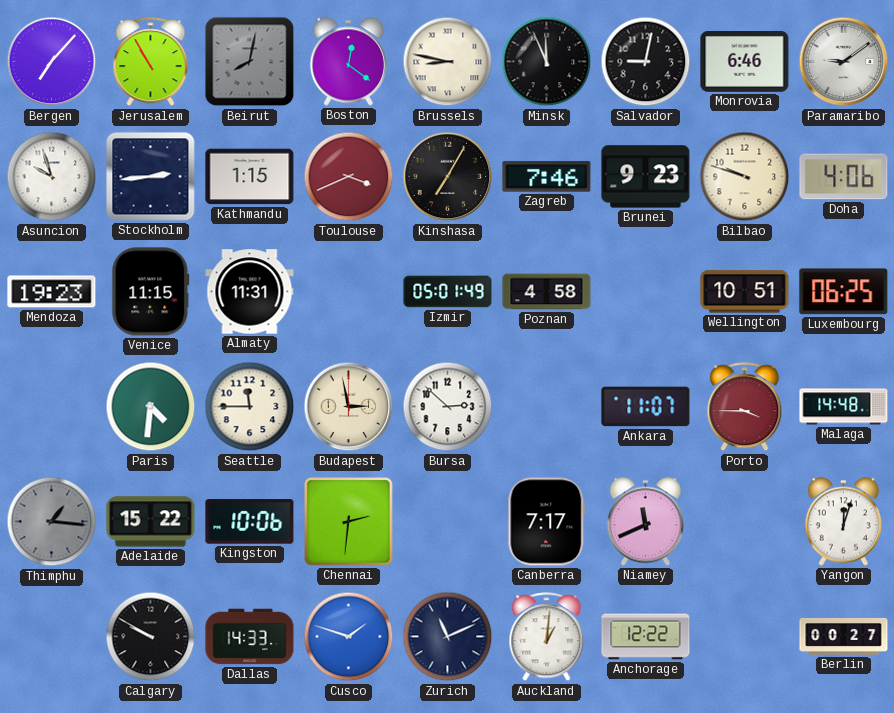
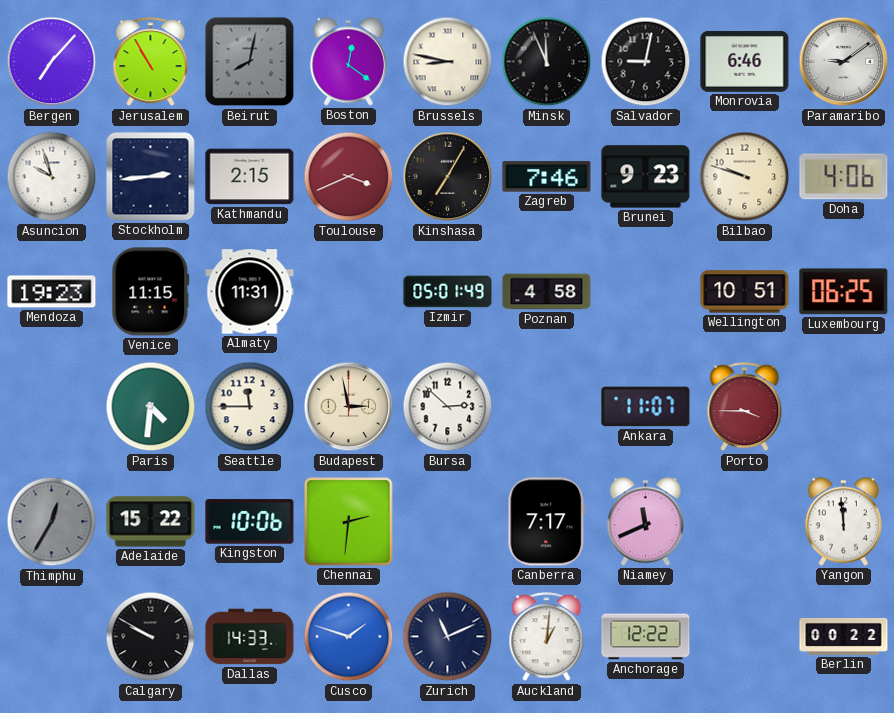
Kathmandu: 1:15 -> 2:15
Malaga: 14:48 -> none
Thimphu: 1:16 -> 12:35
Yangon: 12:03 -> 11:59
Berlin: 00:27 -> 00:22
